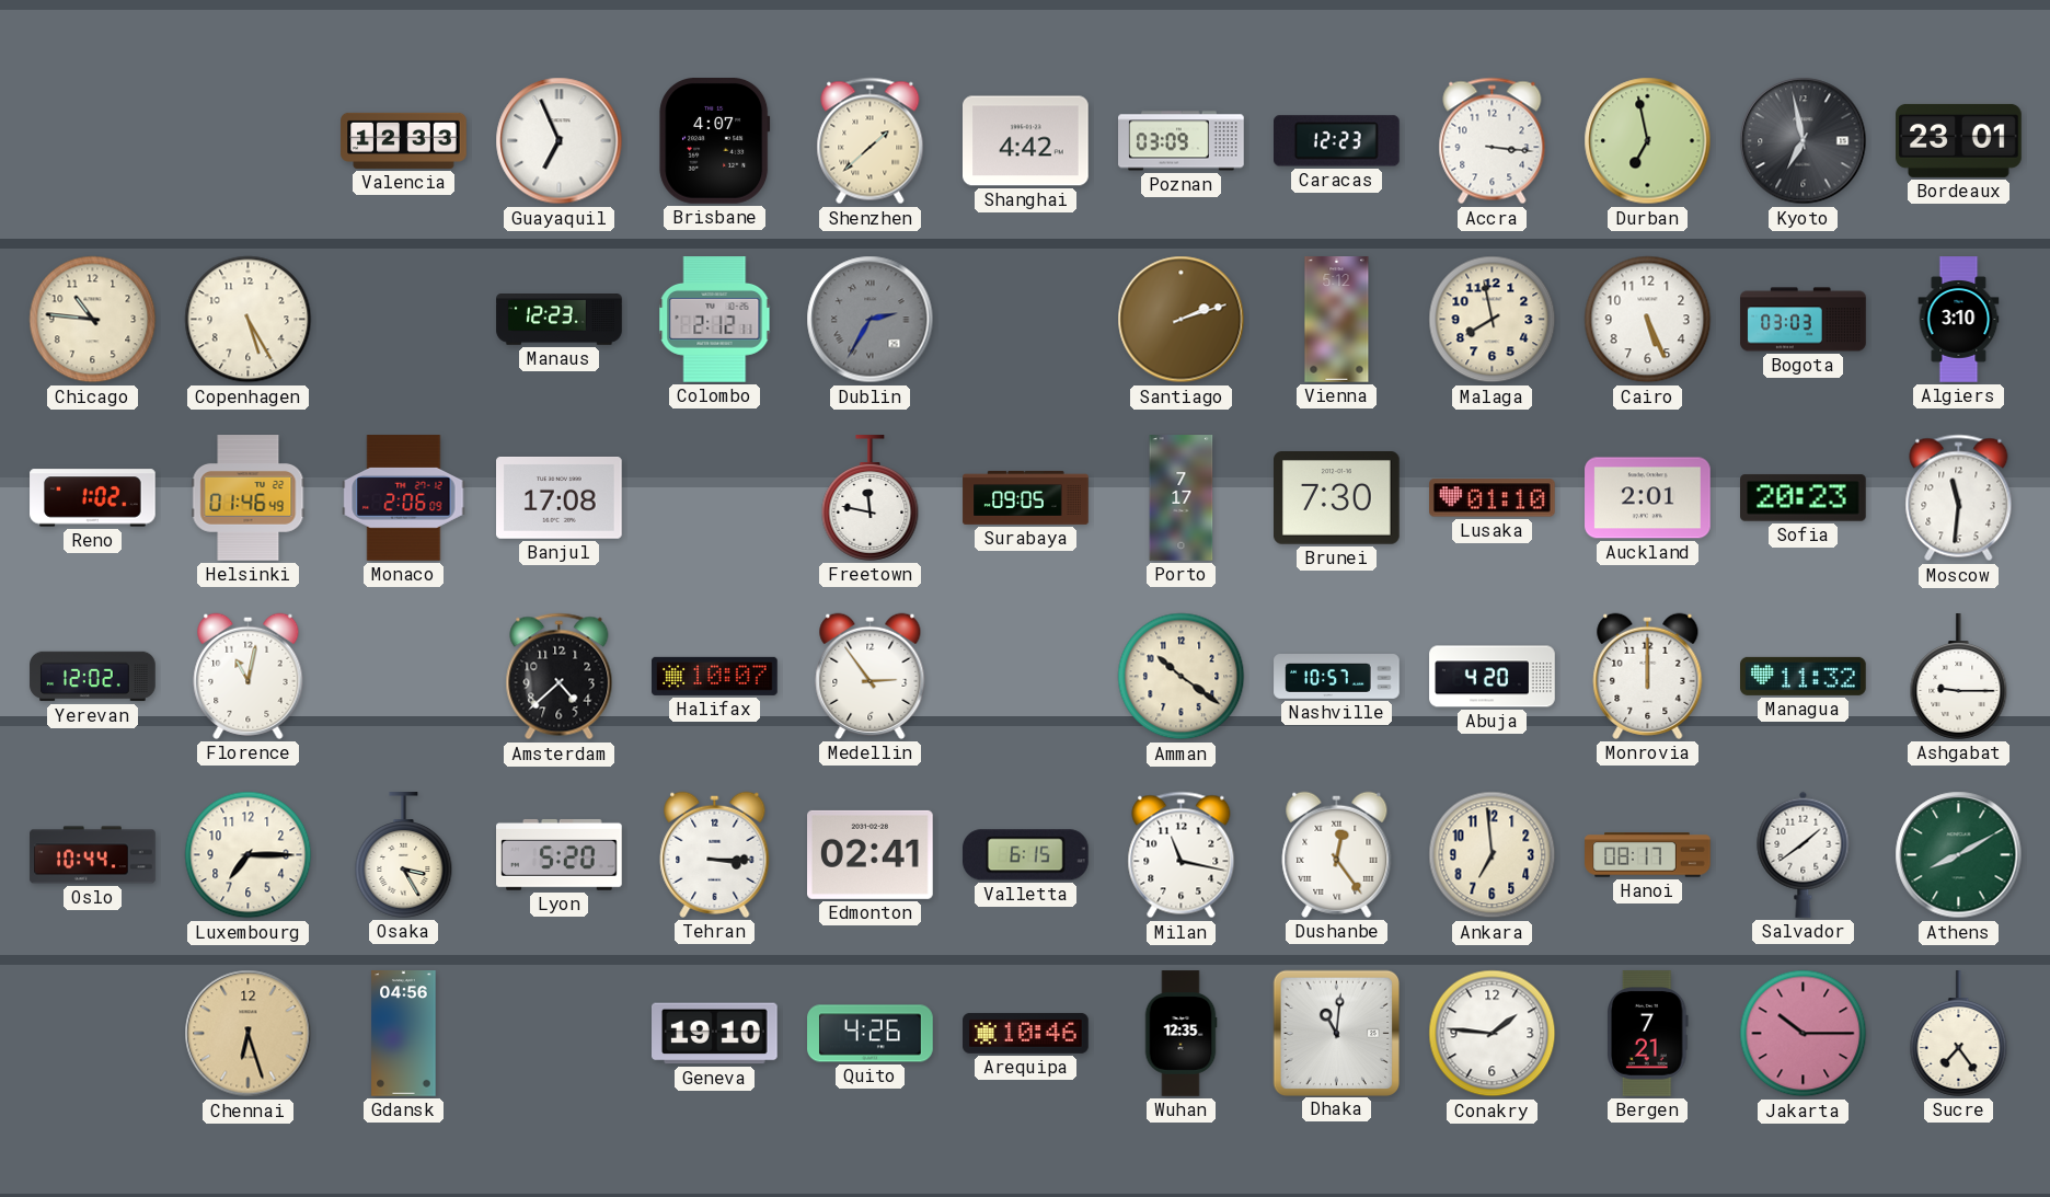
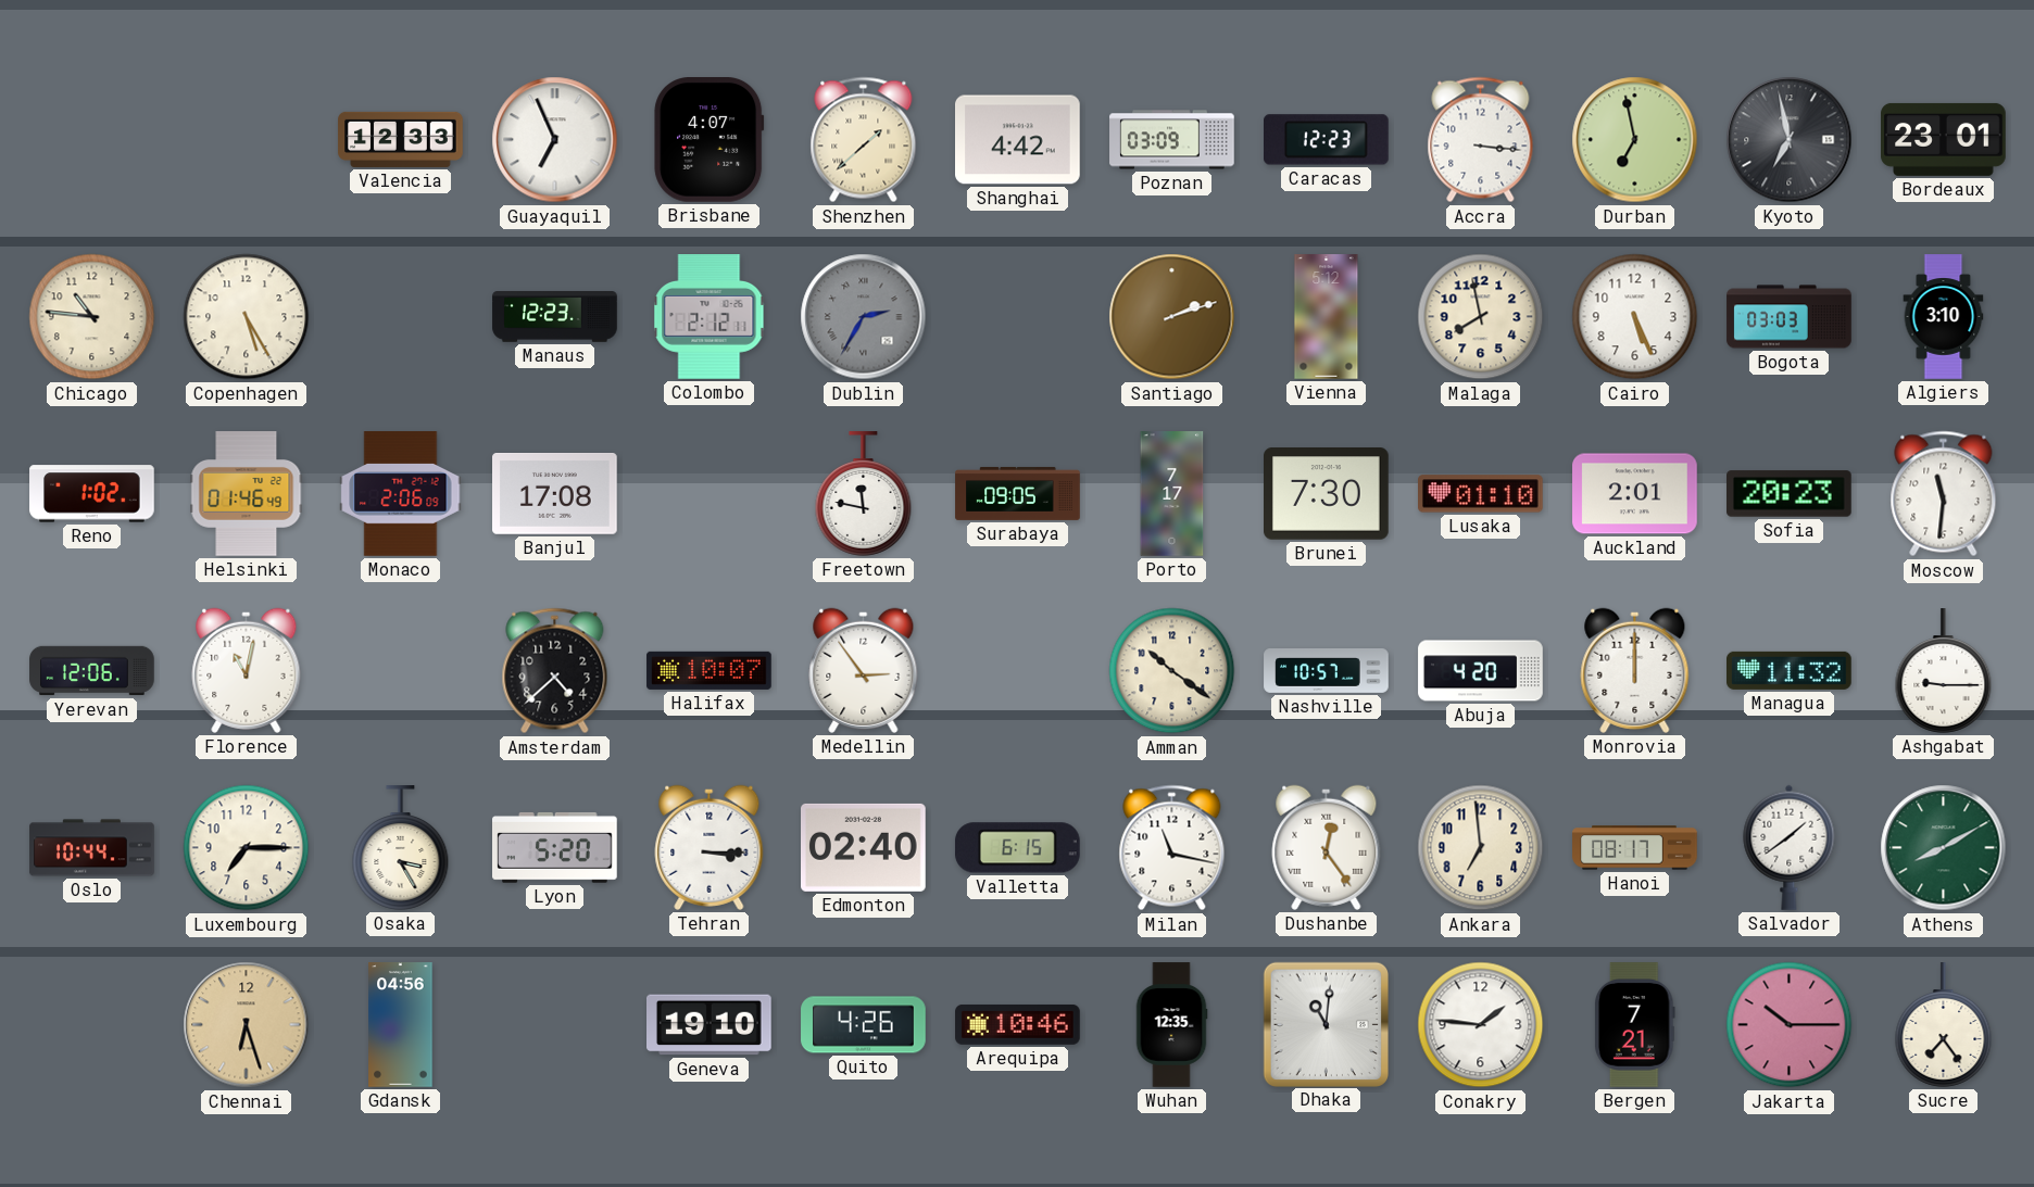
Yerevan: 12:02 -> 12:06
Edmonton: 02:41 -> 02:40
